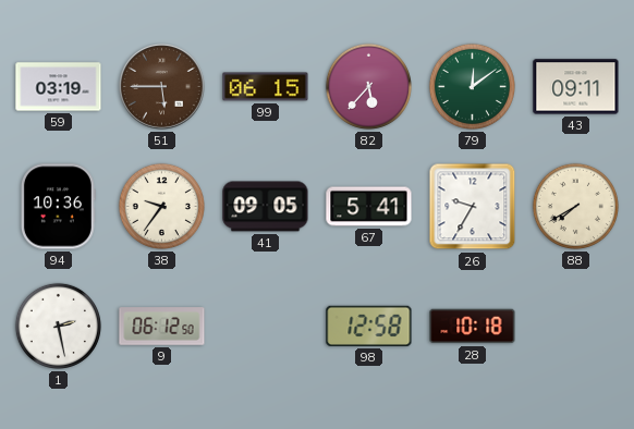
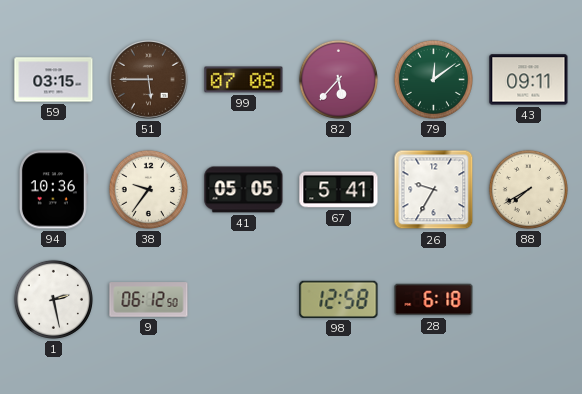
59: 03:19 -> 03:15
99: 06:15 -> 07:08
41: 09:05 -> 05:05
28: 10:18 -> 6:18
